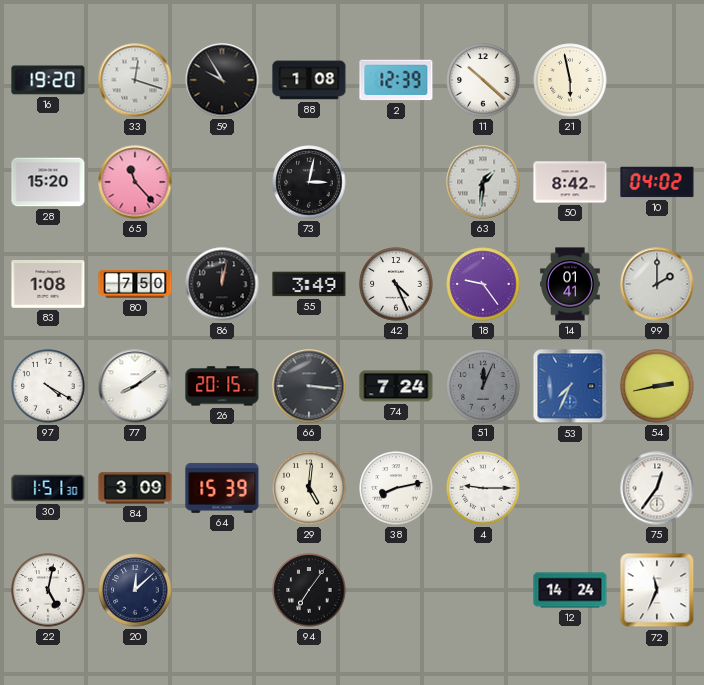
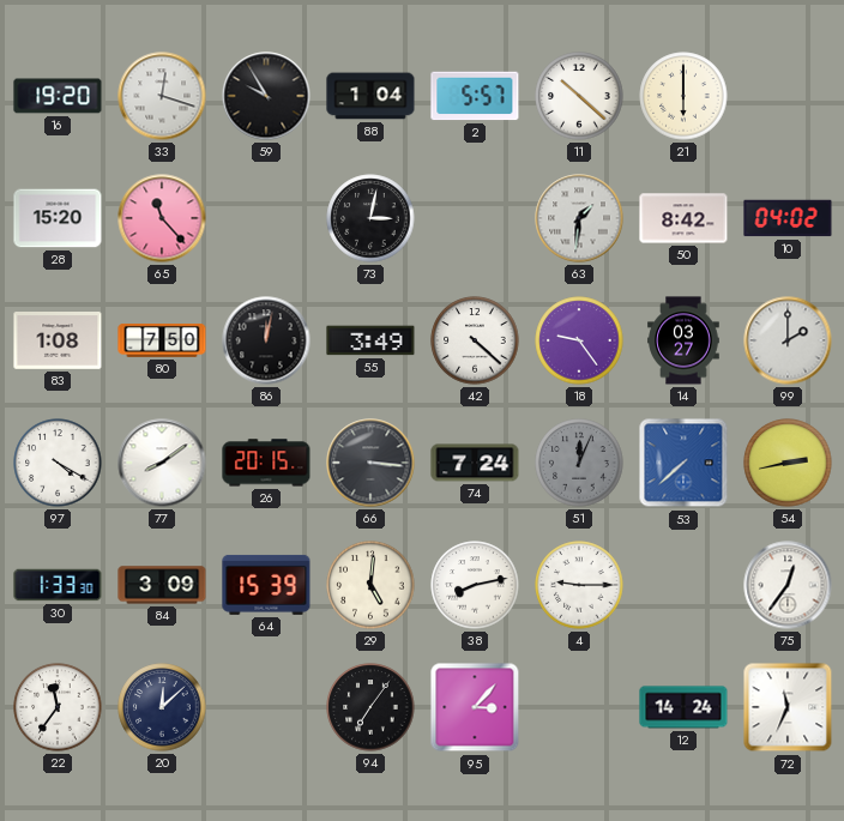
88: 1:08 -> 1:04
2: 12:39 -> 5:57
21: 5:58 -> 6:00
42: 4:26 -> 4:22
14: 01:41 -> 03:27
53: 7:34 -> 7:38
30: 1:51 -> 1:33
22: 5:02 -> 11:36
95: none -> 3:07
